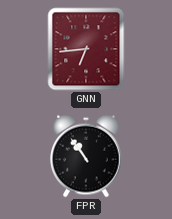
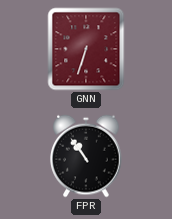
GNN: 6:44 -> 6:33
